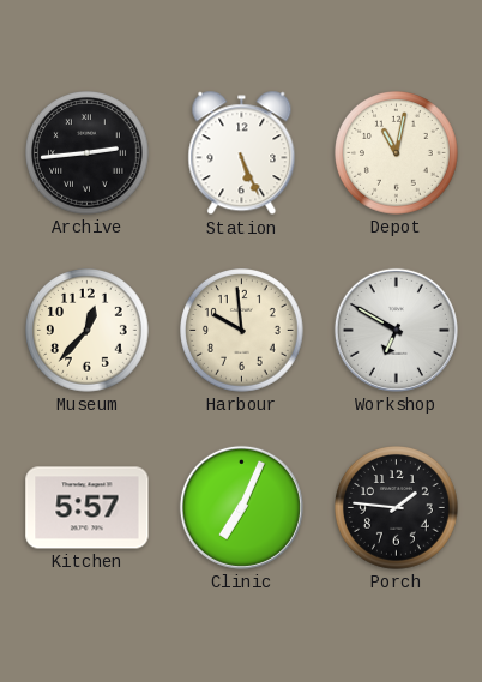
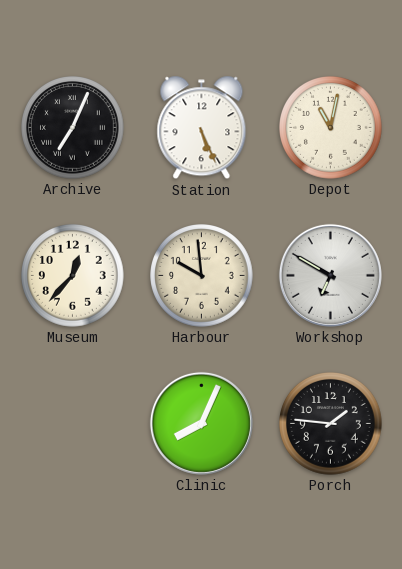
Archive: 2:44 -> 7:04
Kitchen: 5:57 -> none
Clinic: 7:04 -> 8:04
